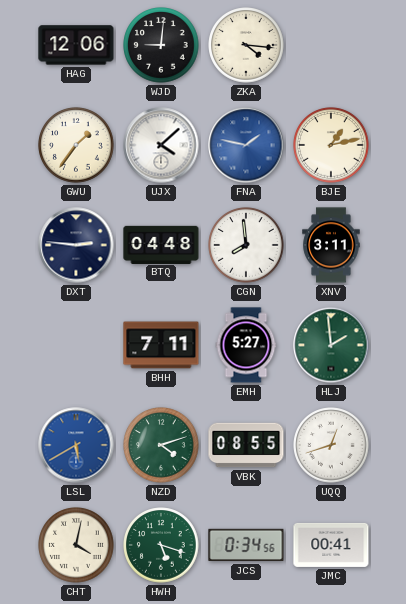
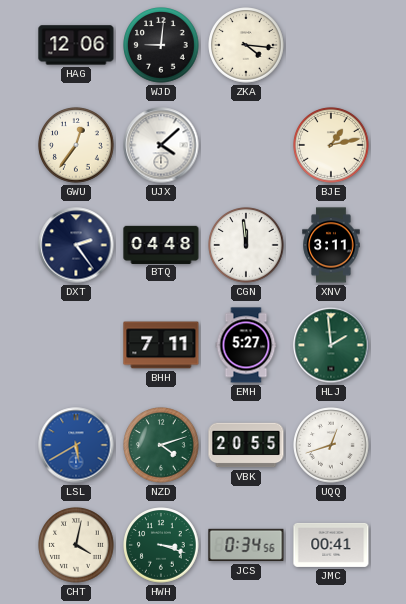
GWU: 1:36 -> 12:36
FNA: 1:47 -> none
DXT: 2:46 -> 2:24
CGN: 7:59 -> 11:59
VBK: 08:55 -> 20:55
HWH: 5:18 -> 3:18
